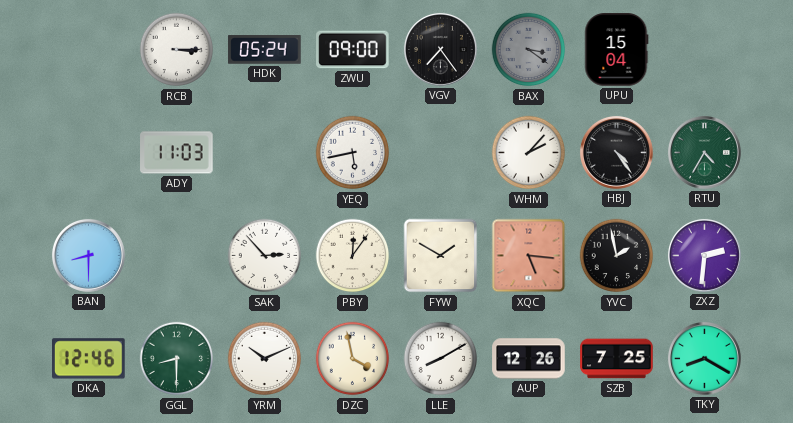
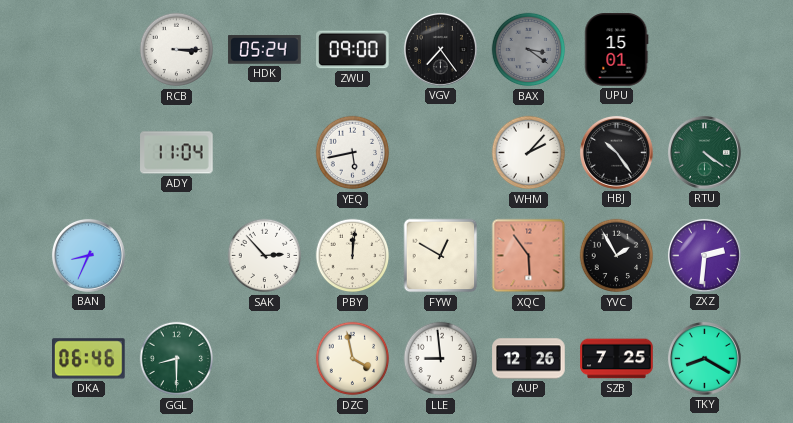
UPU: 15:04 -> 15:01
ADY: 11:03 -> 11:04
HBJ: 4:24 -> 10:24
RTU: 4:35 -> 4:21
BAN: 8:30 -> 8:34
PBY: 12:06 -> 12:01
FYW: 1:50 -> 12:50
XQC: 5:16 -> 5:54
YVC: 1:58 -> 1:55
DKA: 12:46 -> 06:46
YRM: 10:11 -> none
LLE: 8:10 -> 8:59
